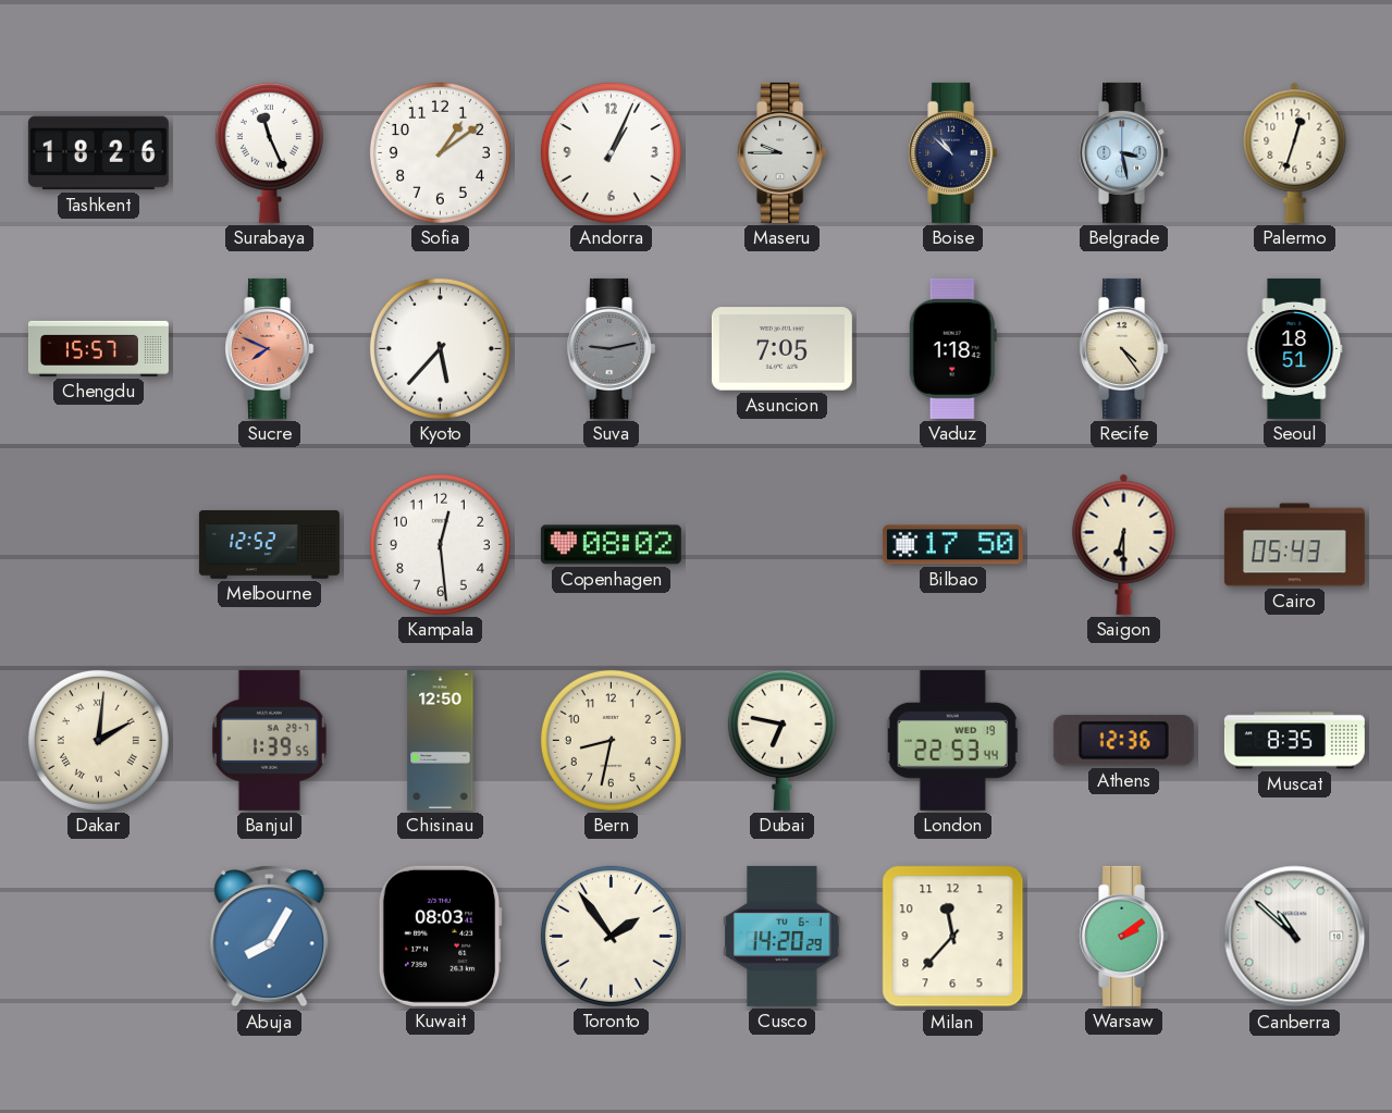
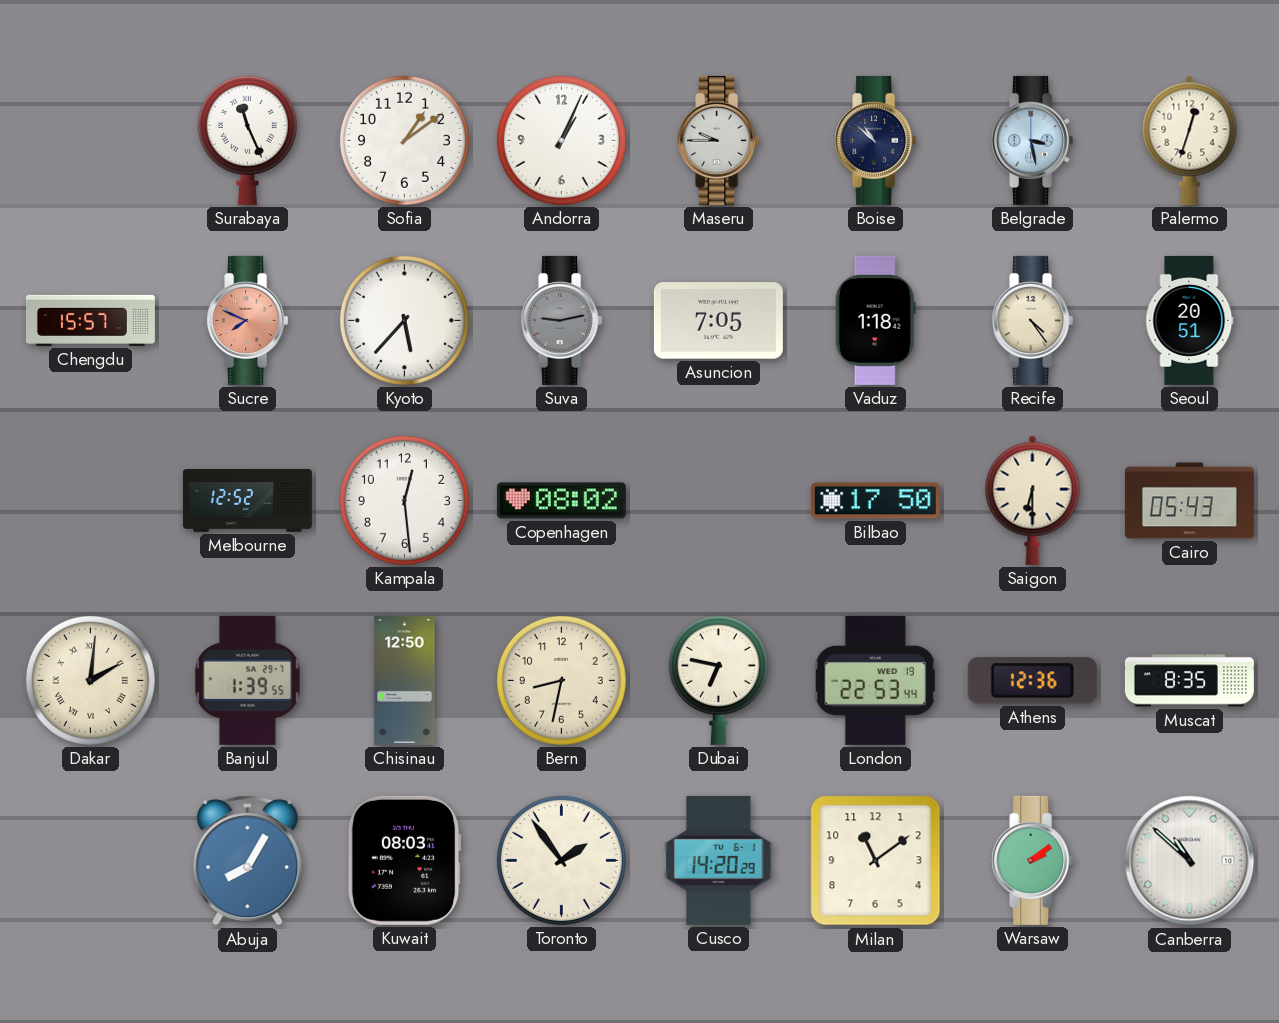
Tashkent: 18:26 -> none
Seoul: 18:51 -> 20:51
Milan: 11:37 -> 11:09
